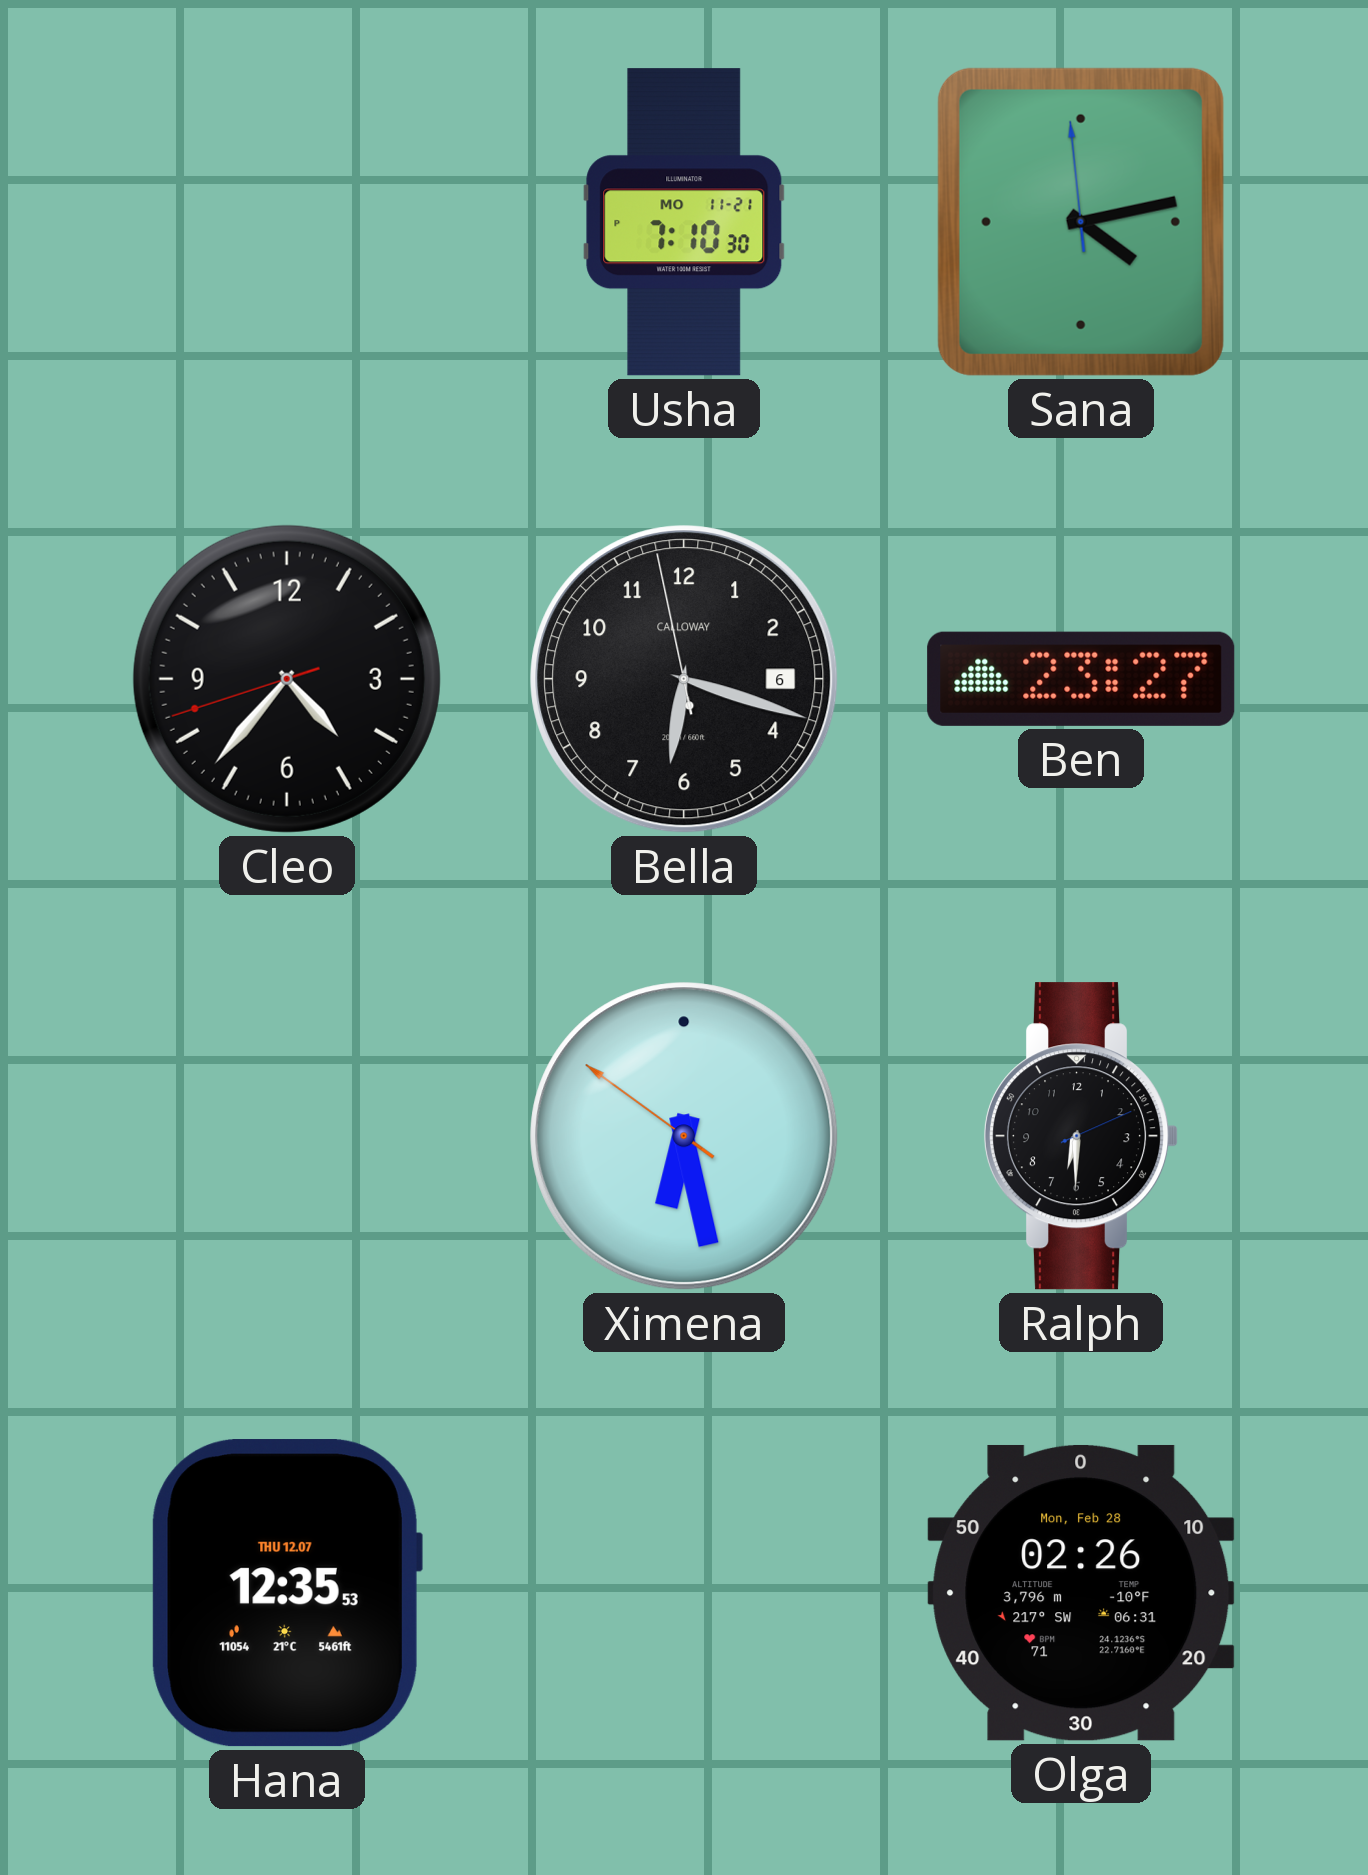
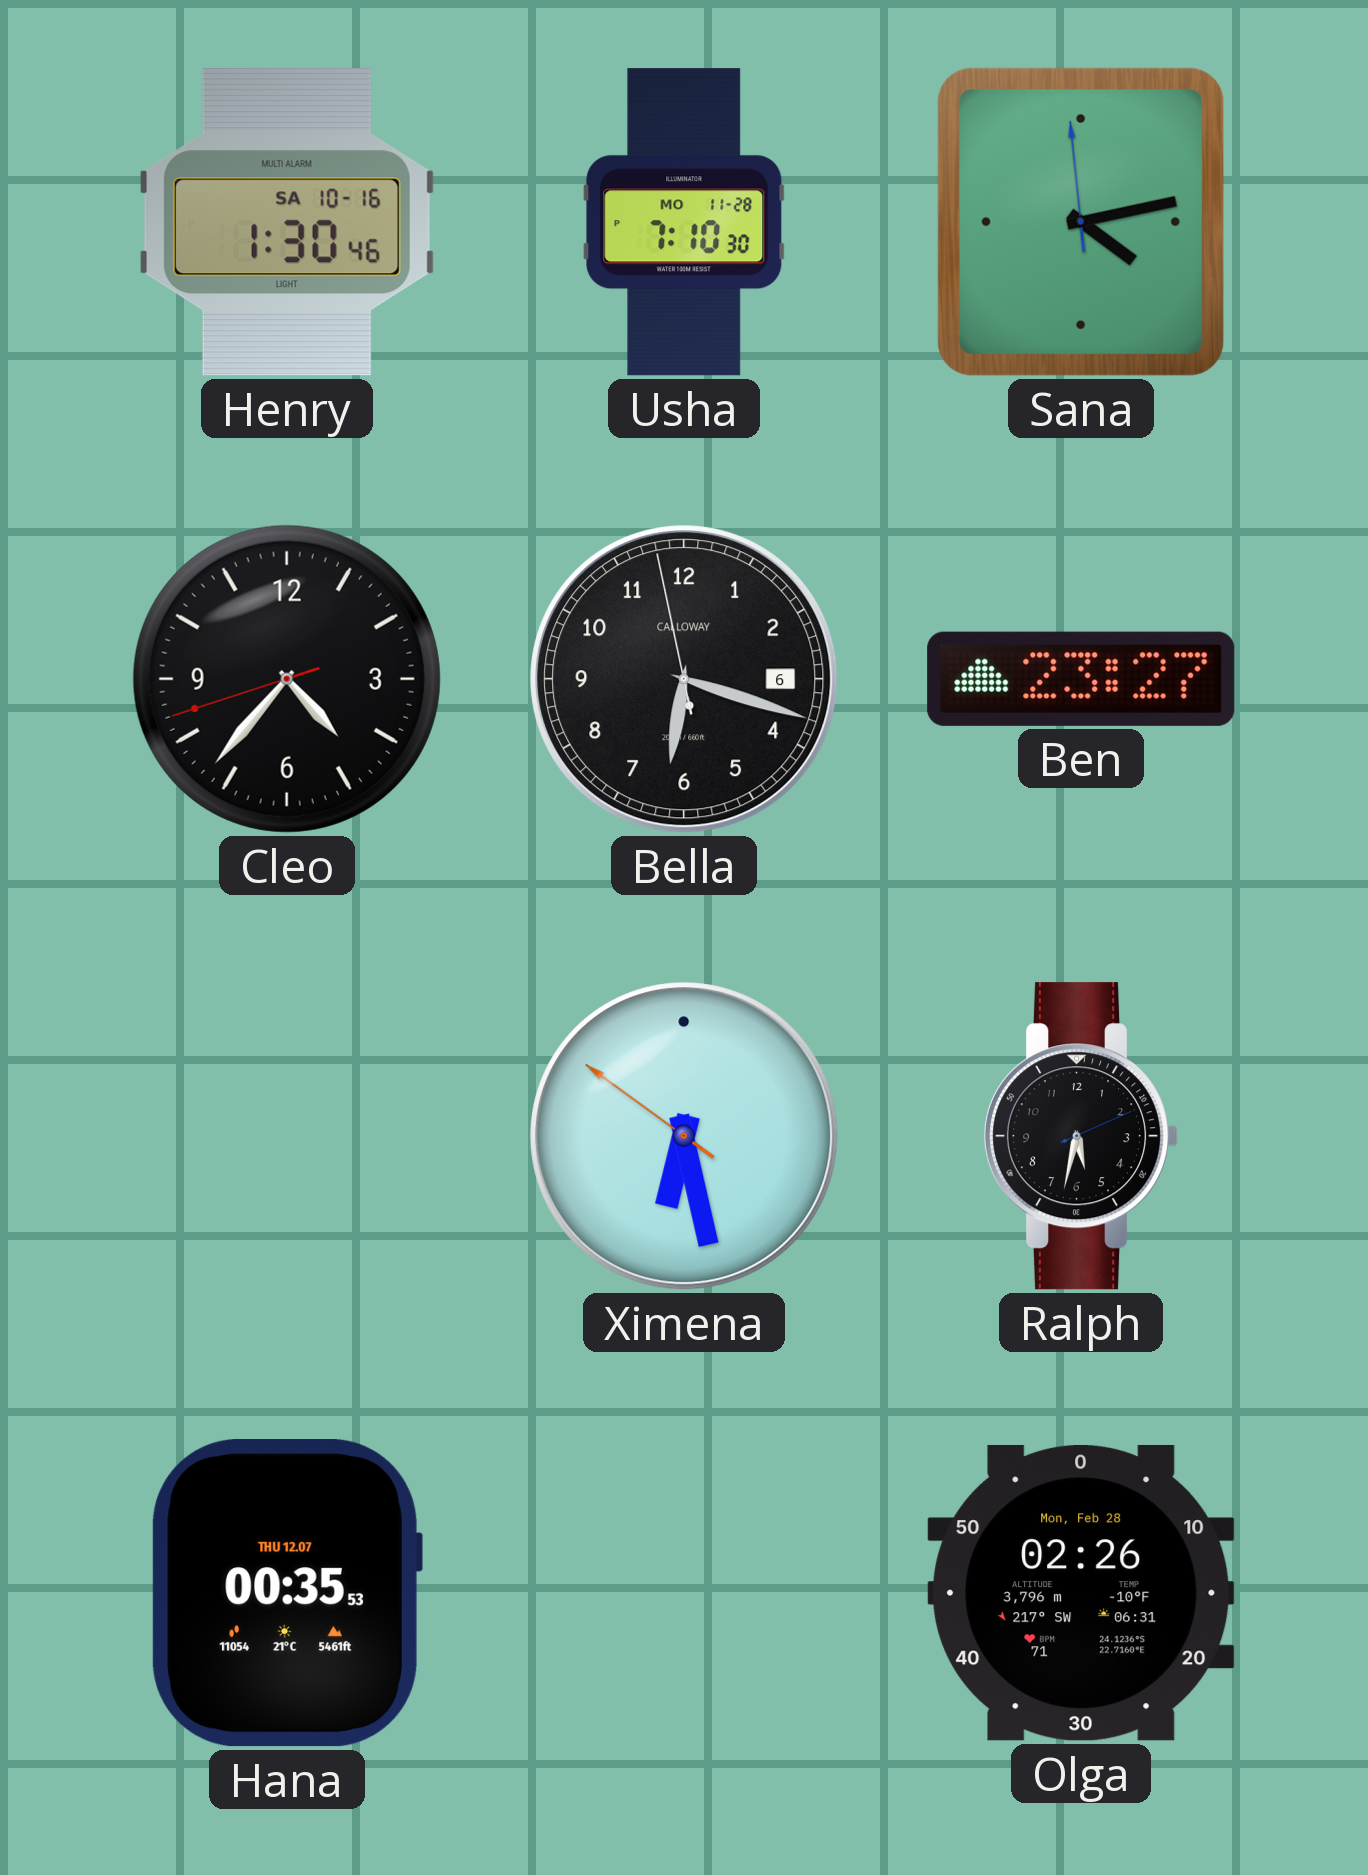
Henry: none -> 1:30
Usha date: MO 11-21 -> MO 11-28
Ralph: 6:30 -> 5:32
Hana: 12:35 -> 00:35
